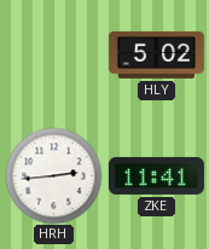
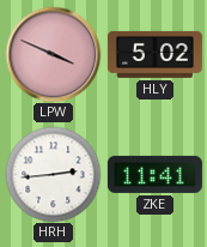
LPW: none -> 3:49
